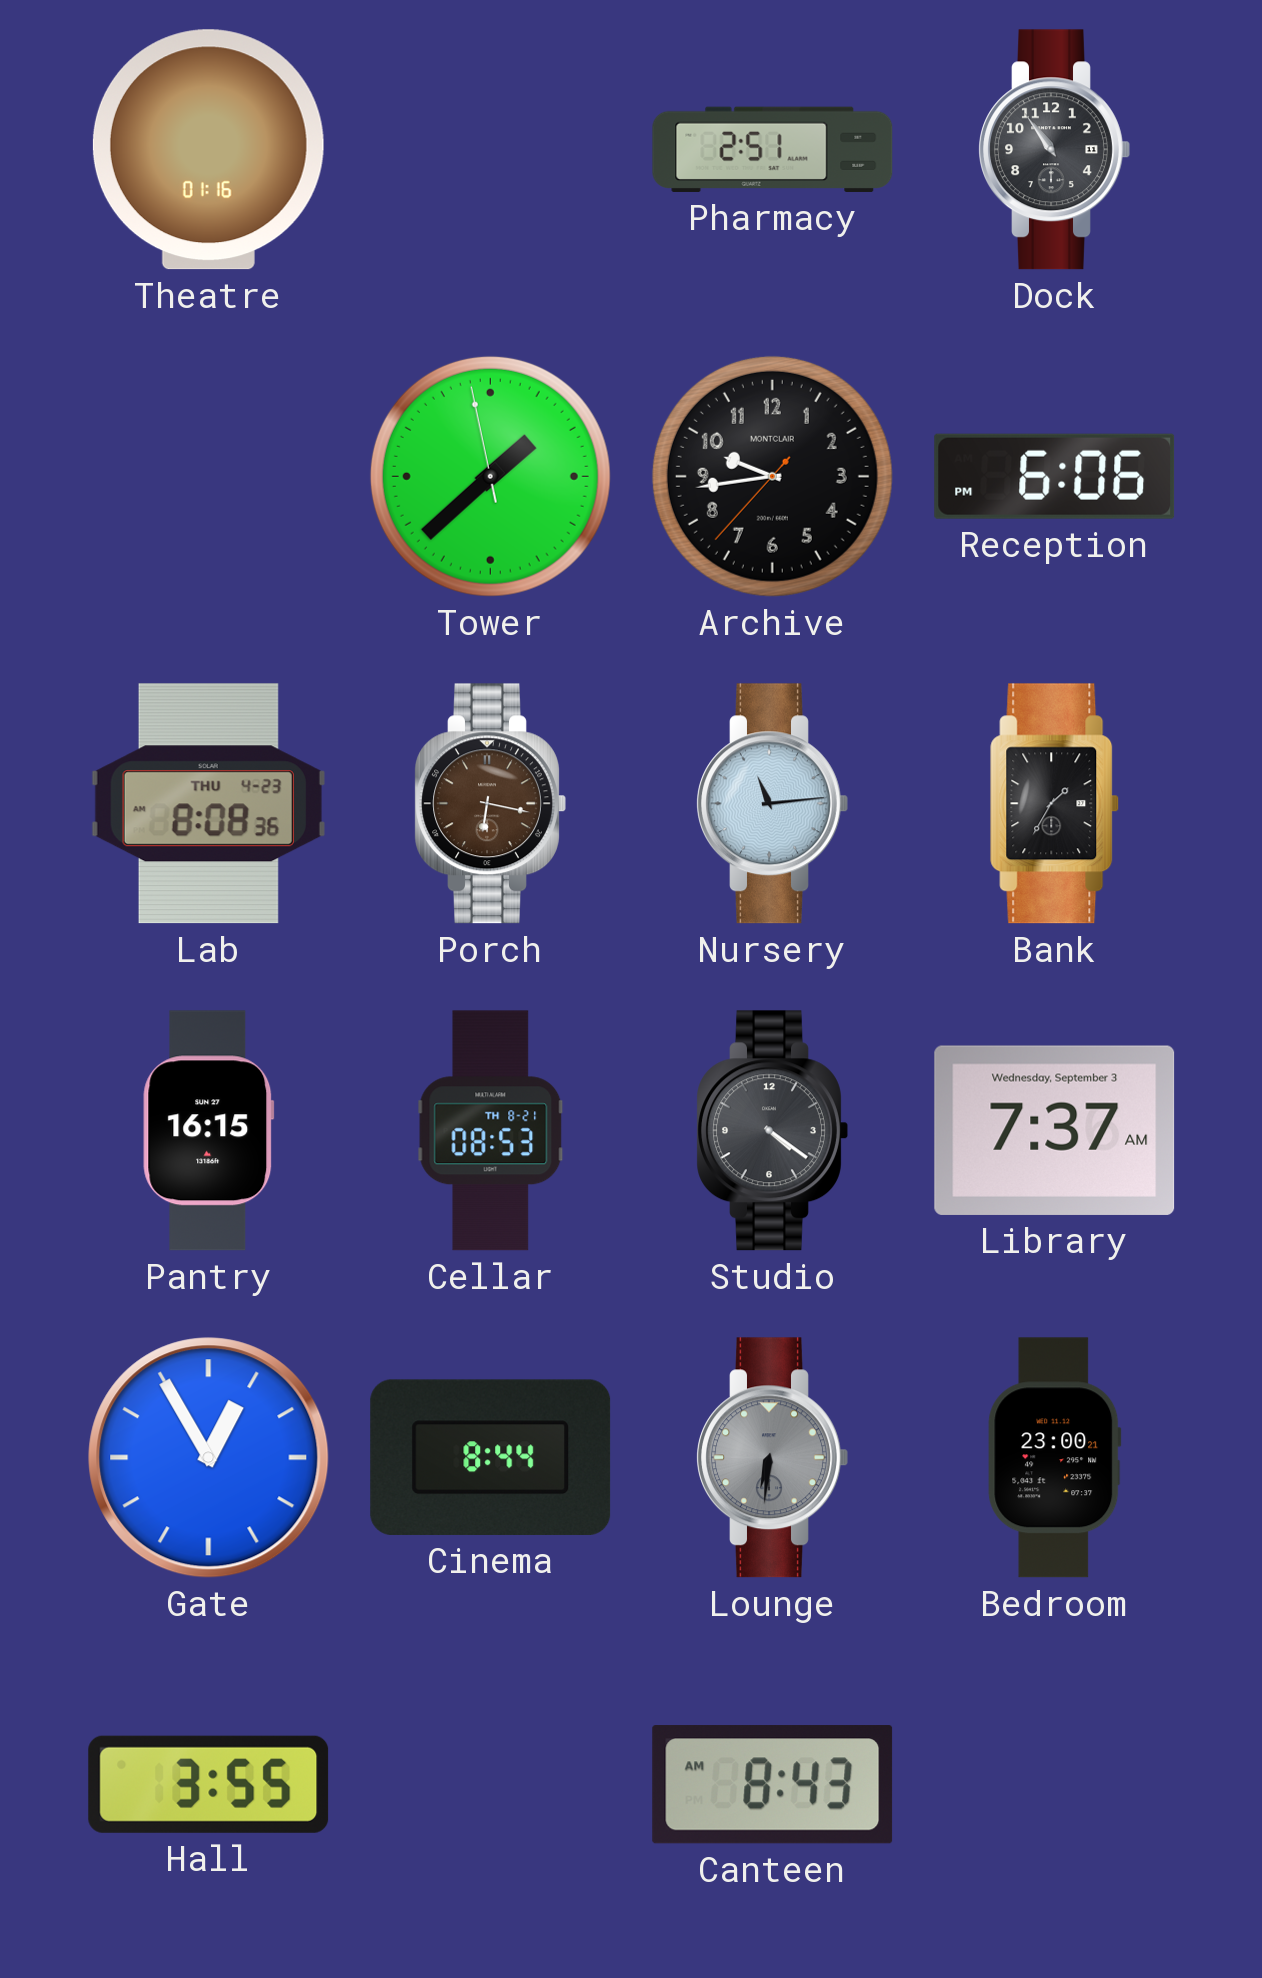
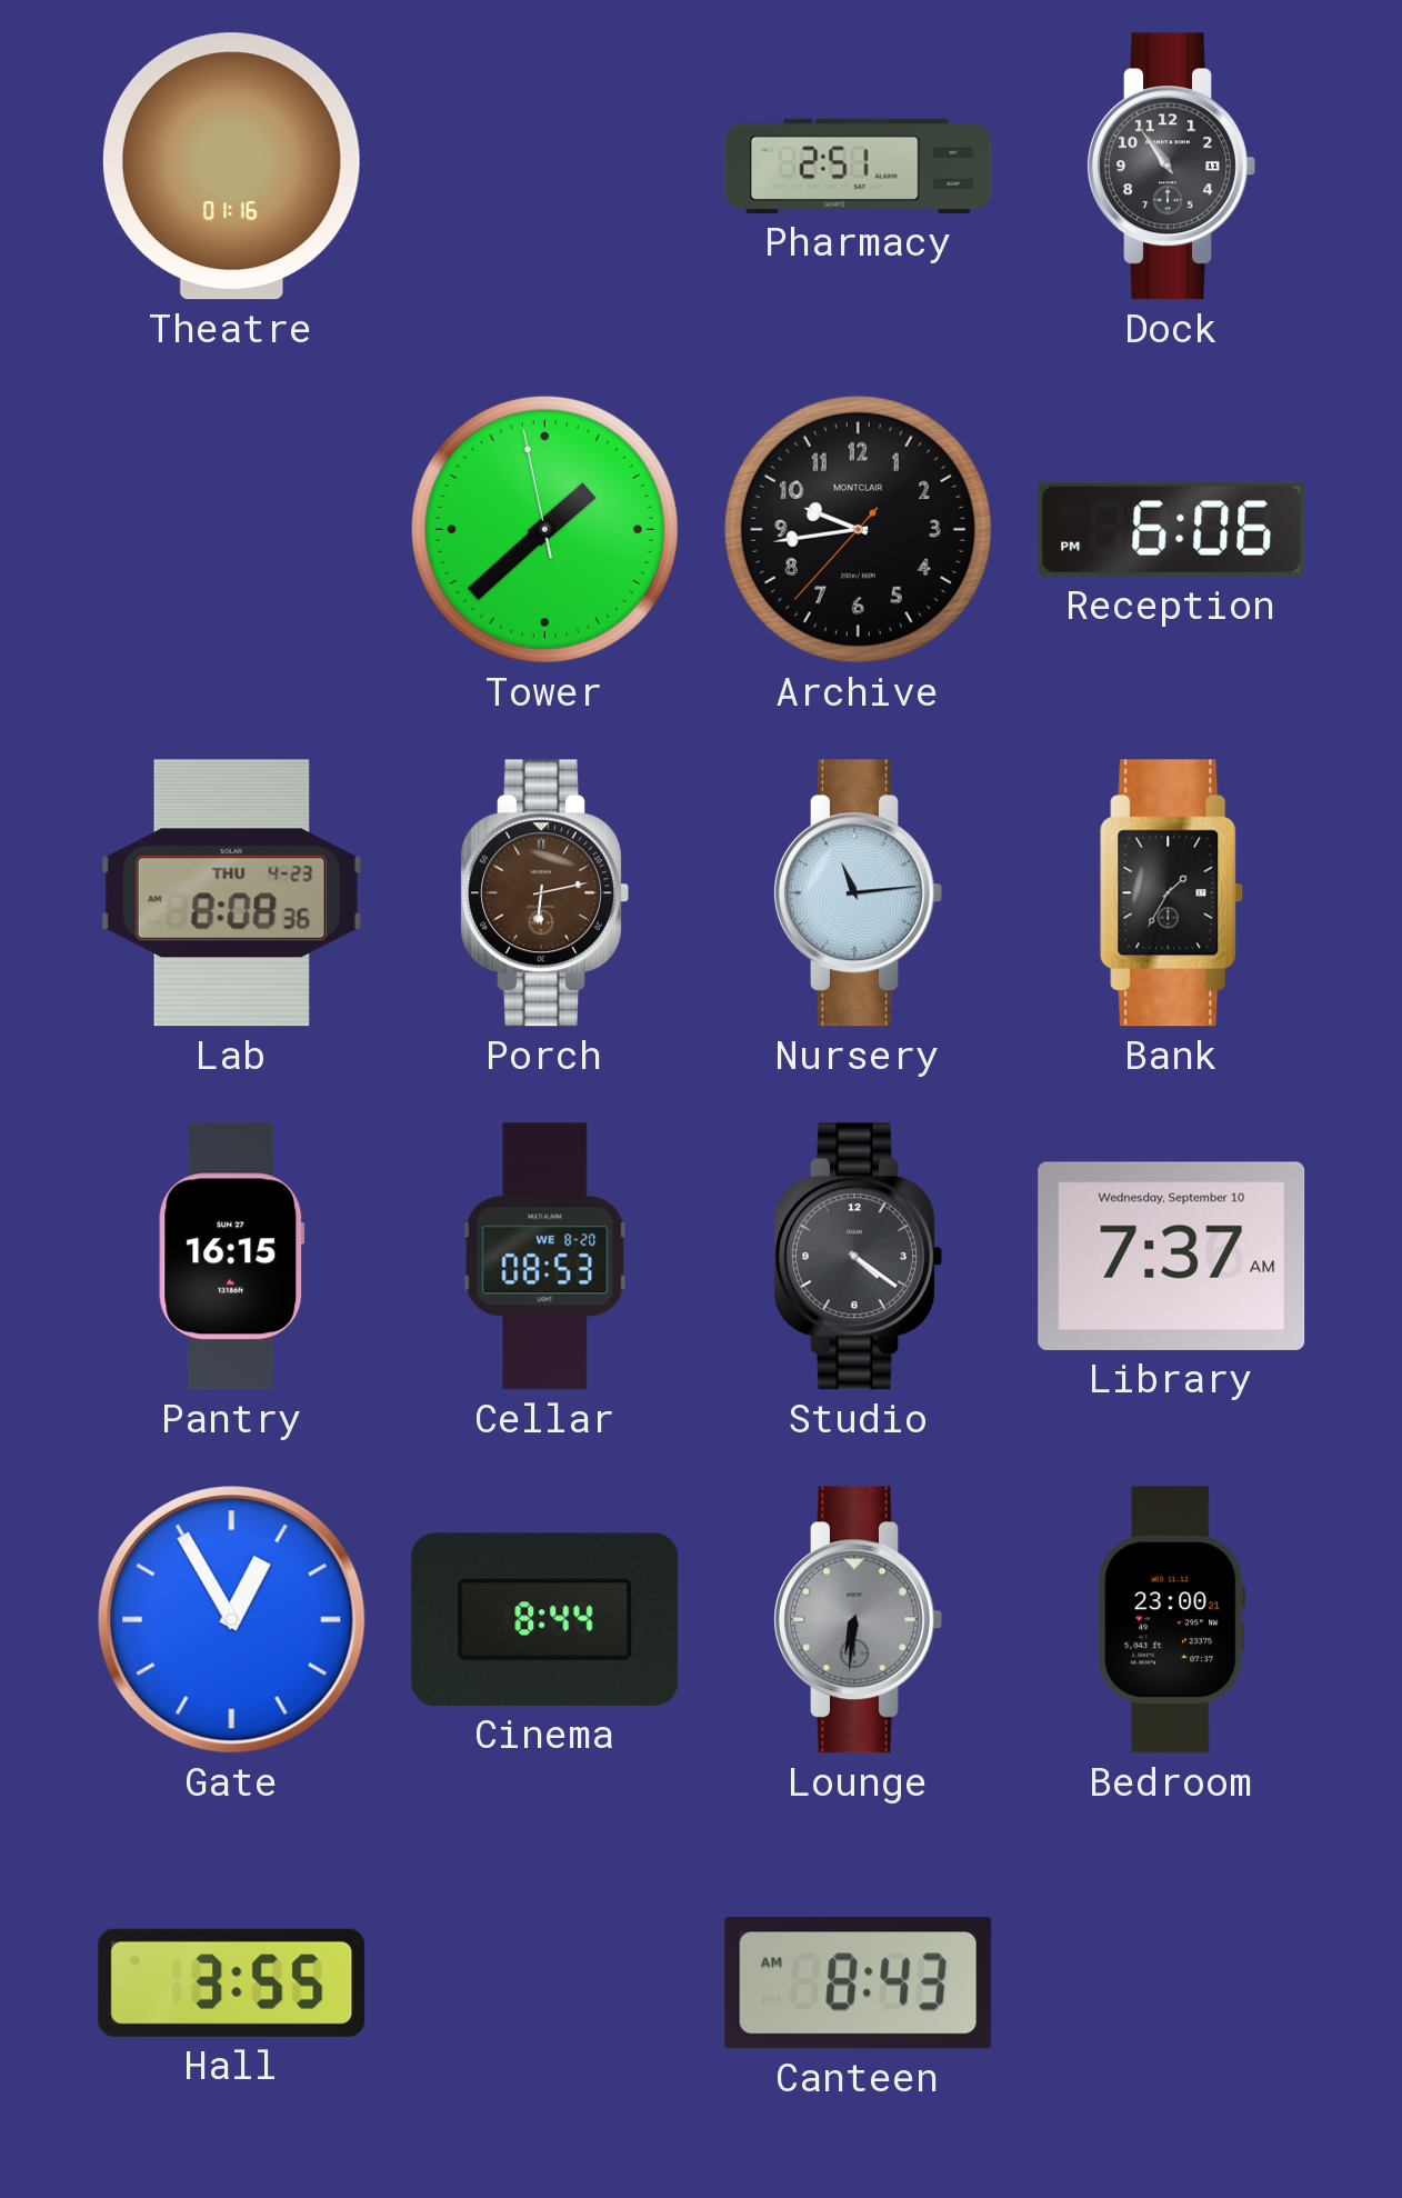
Porch: 6:17 -> 6:13
Cellar date: TH 8-21 -> WE 8-20
Library date: Wednesday, September 3 -> Wednesday, September 10
